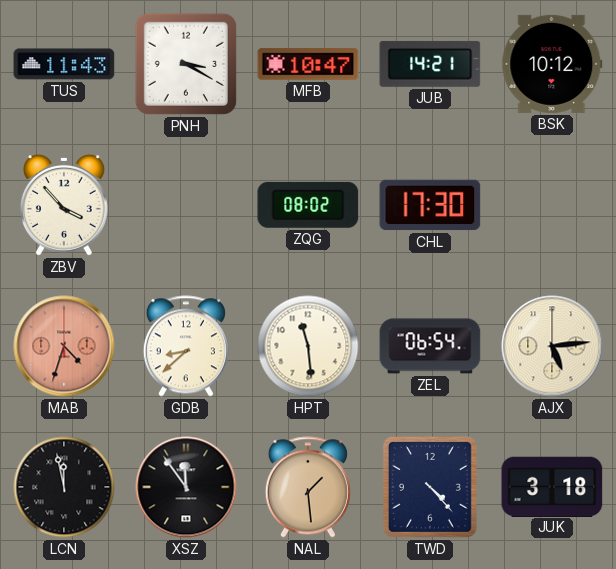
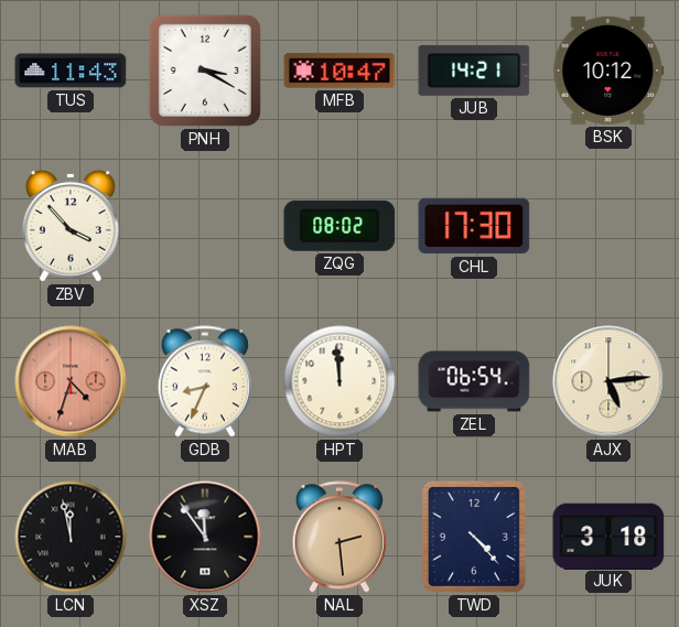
GDB: 8:38 -> 8:34
HPT: 11:29 -> 11:59
NAL: 1:29 -> 2:29
